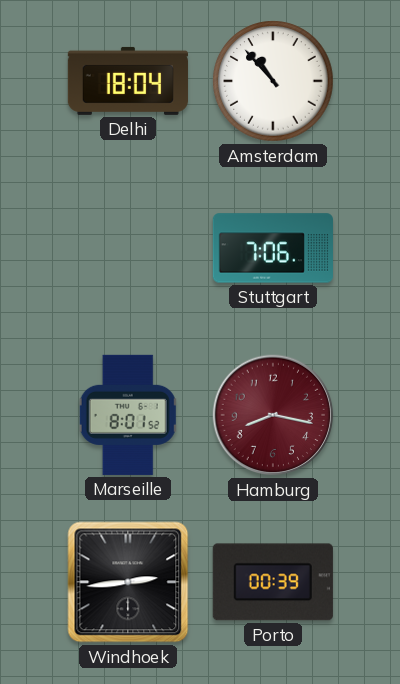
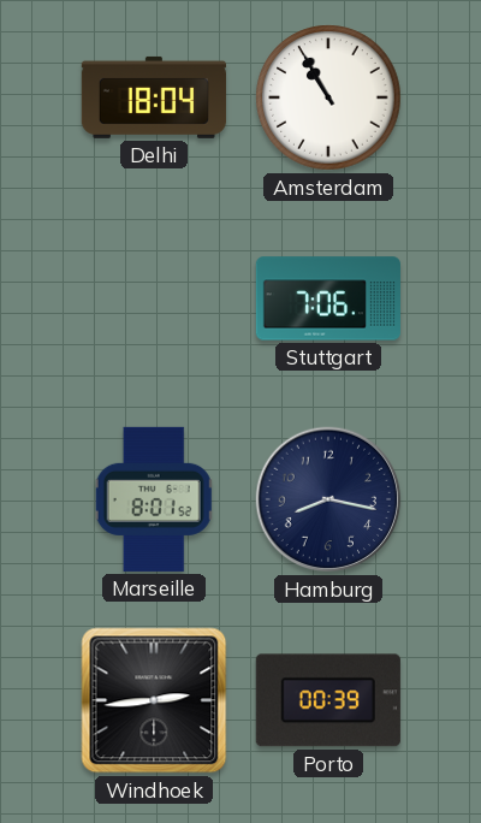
Amsterdam: 10:53 -> 10:55
Hamburg dial: burgundy -> navy
